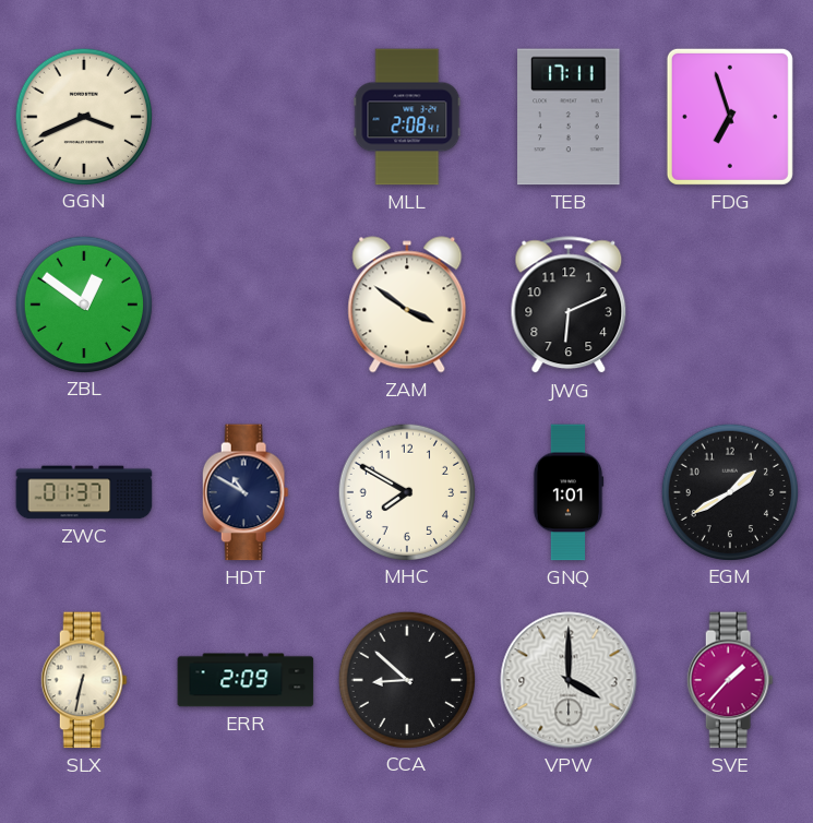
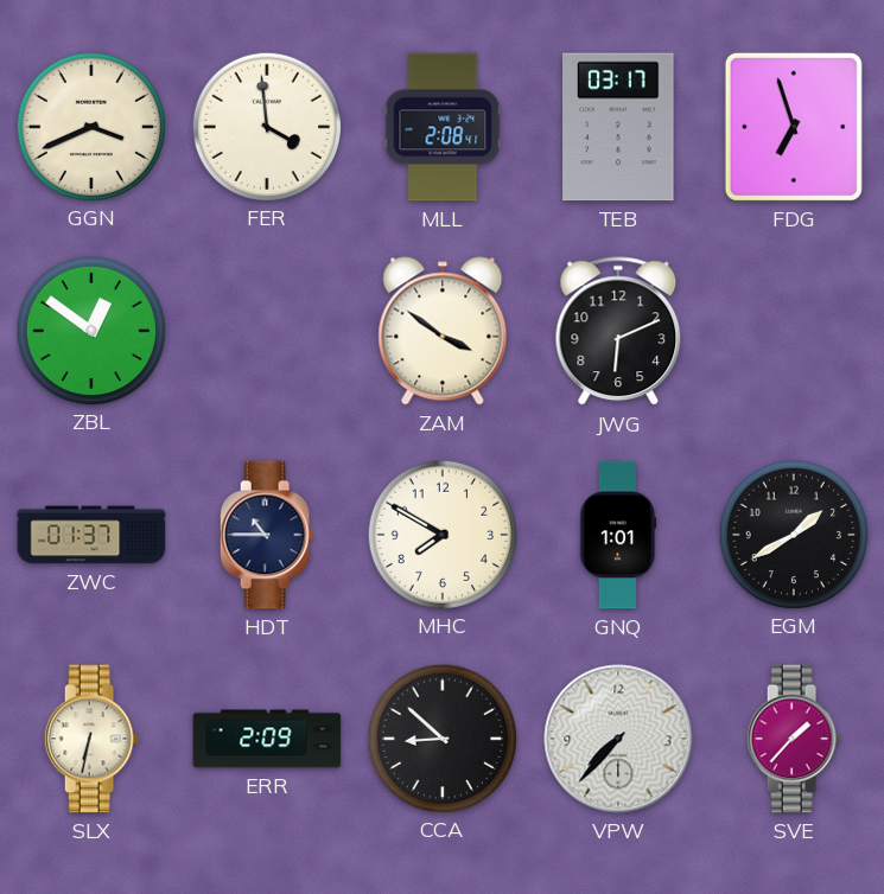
FER: none -> 3:59
TEB: 17:11 -> 03:17
HDT: 10:50 -> 10:45
VPW: 4:00 -> 7:37
